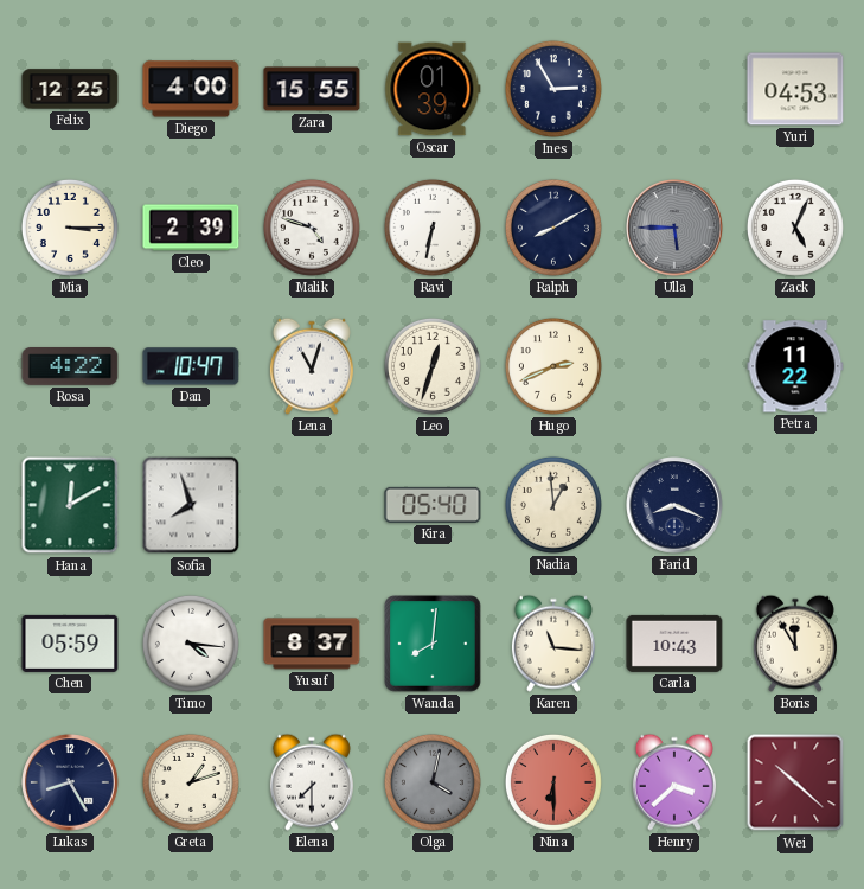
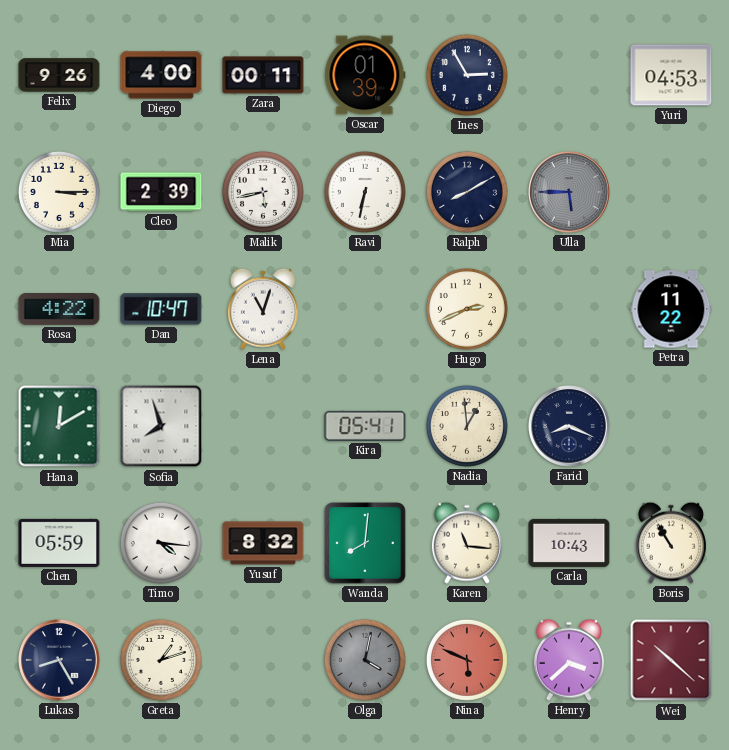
Felix: 12:25 -> 9:26
Zara: 15:55 -> 00:11
Malik: 4:48 -> 5:43
Zack: 5:04 -> none
Leo: 12:33 -> none
Kira: 05:40 -> 05:41
Yusuf: 8:37 -> 8:32
Boris: 11:55 -> 10:55
Elena: 7:30 -> none
Nina: 6:30 -> 5:49
